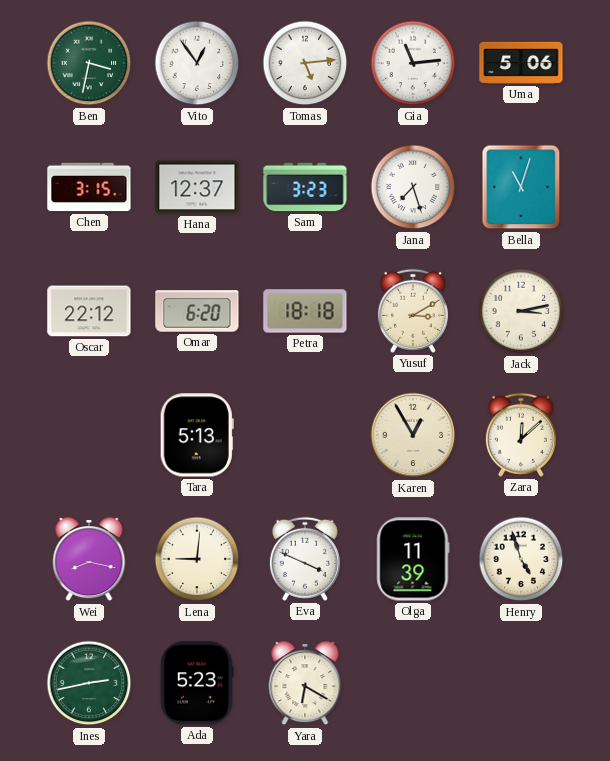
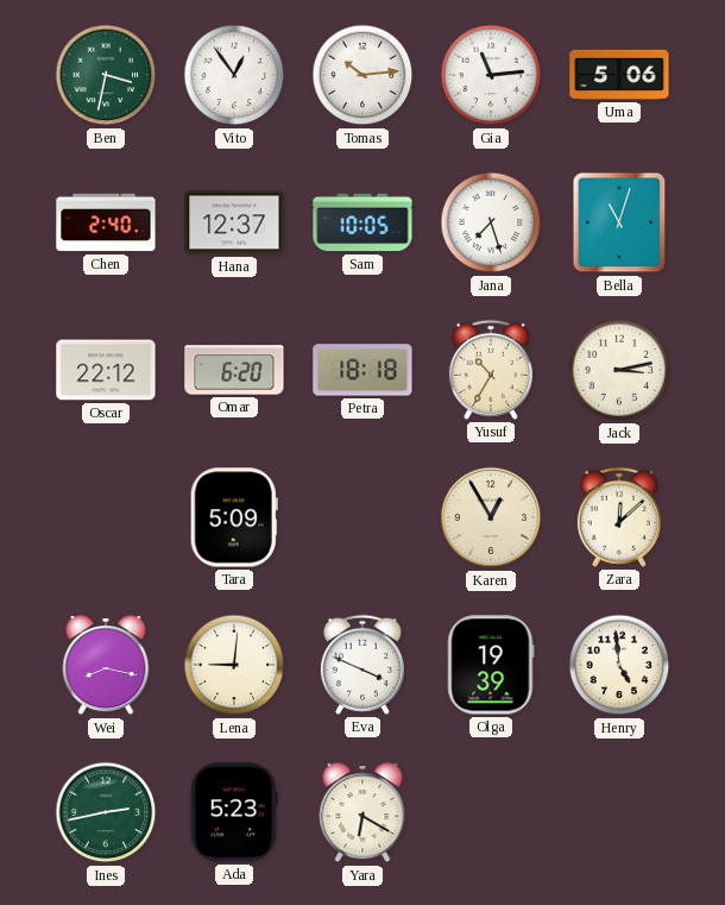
Tomas: 5:14 -> 10:14
Chen: 3:15 -> 2:40
Sam: 3:23 -> 10:05
Yusuf: 3:10 -> 10:35
Tara: 5:13 -> 5:09
Olga: 11:39 -> 19:39
Henry: 4:57 -> 4:59
